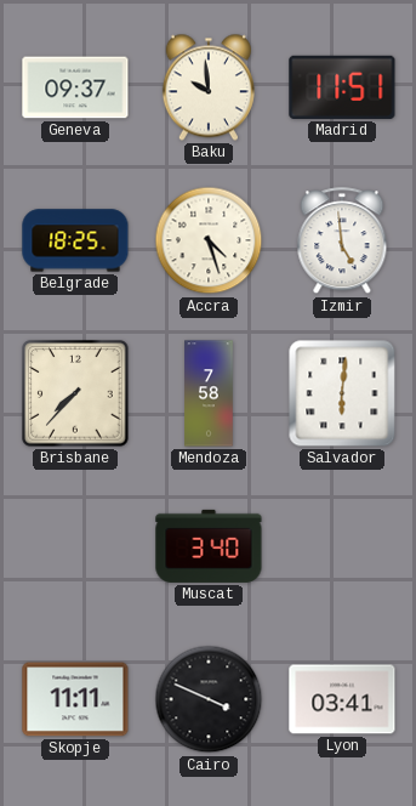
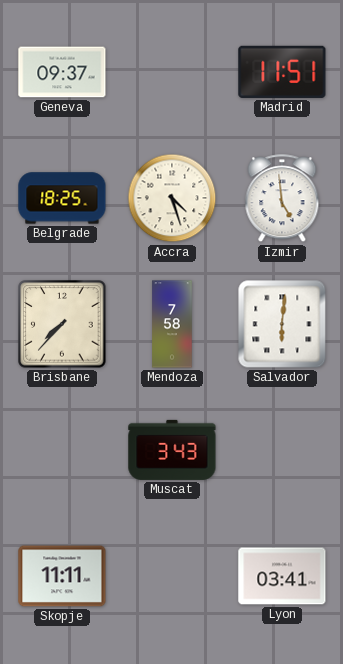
Baku: 9:59 -> none
Muscat: 3:40 -> 3:43
Cairo: 3:49 -> none
